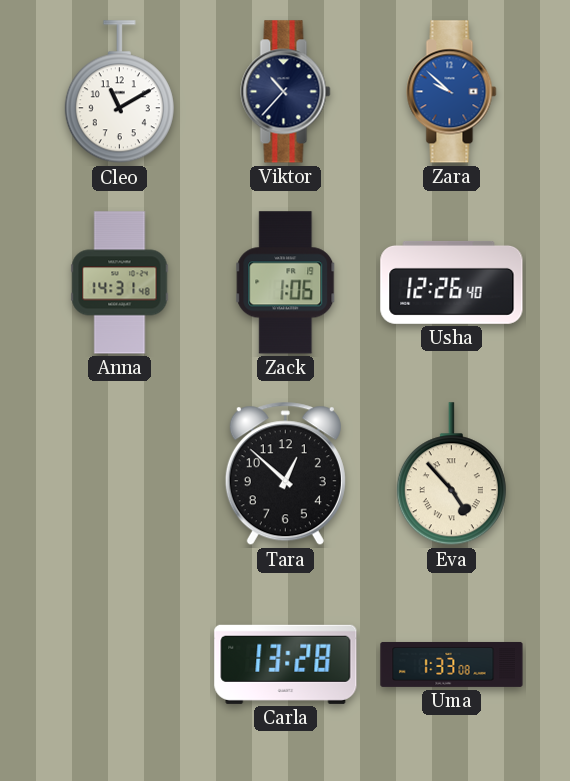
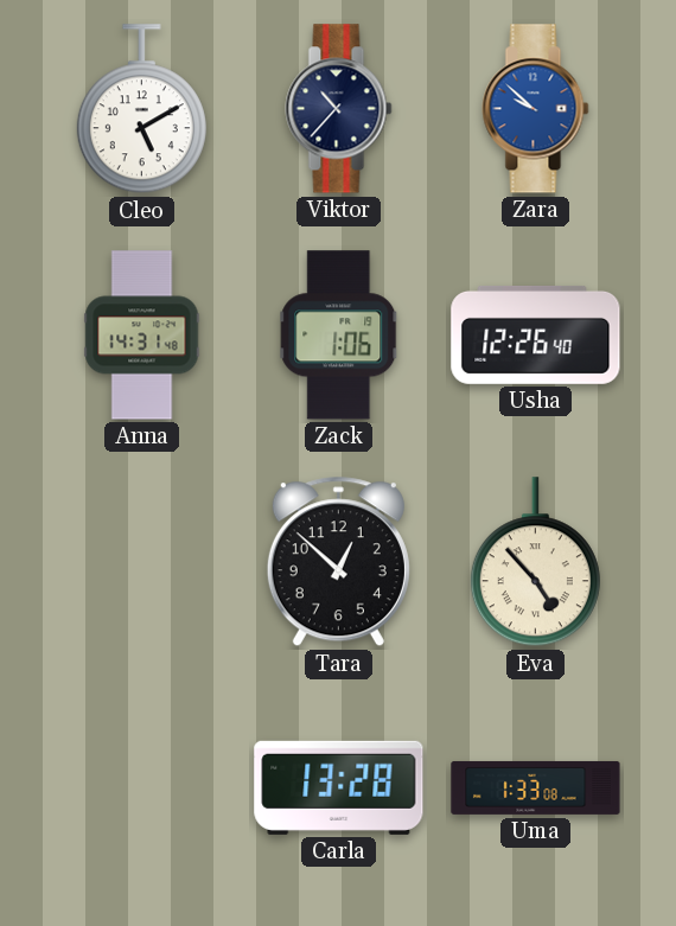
Cleo: 11:10 -> 5:10
